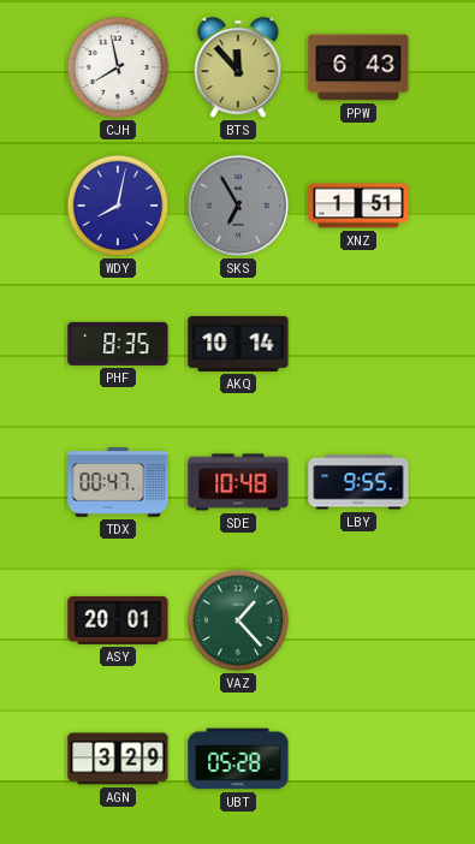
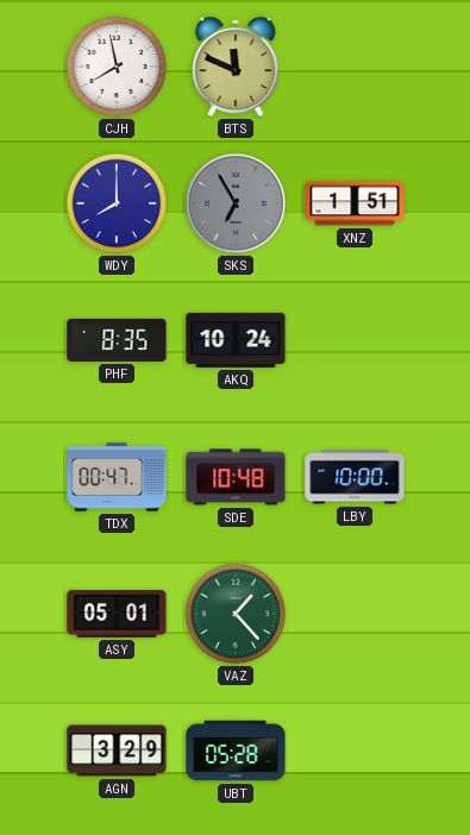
BTS: 11:53 -> 11:49
PPW: 6:43 -> none
WDY: 8:02 -> 8:00
AKQ: 10:14 -> 10:24
LBY: 9:55 -> 10:00
ASY: 20:01 -> 05:01
